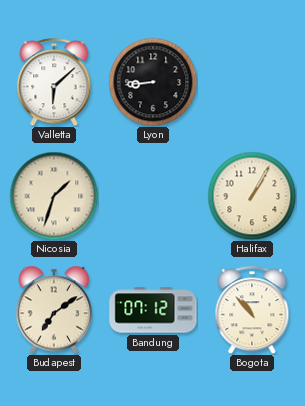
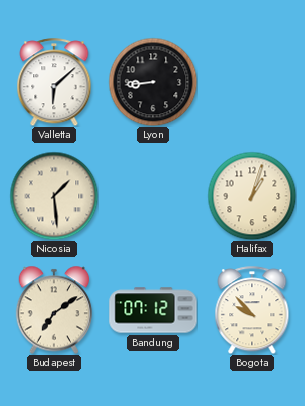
Nicosia: 1:33 -> 1:29
Halifax: 1:05 -> 1:03
Bogota: 10:53 -> 9:53
